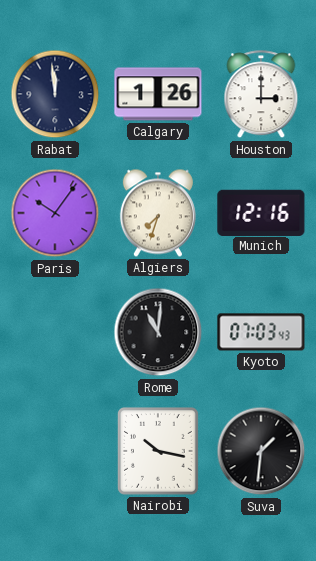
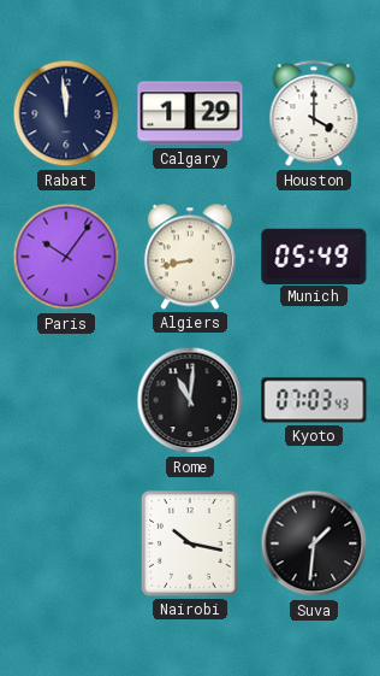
Calgary: 1:26 -> 1:29
Houston: 3:00 -> 4:00
Algiers: 7:33 -> 8:43
Munich: 12:16 -> 05:49
